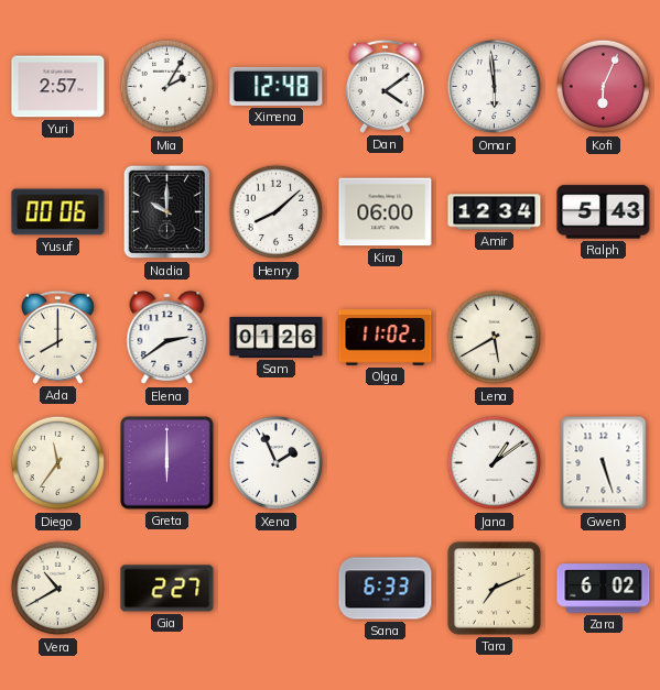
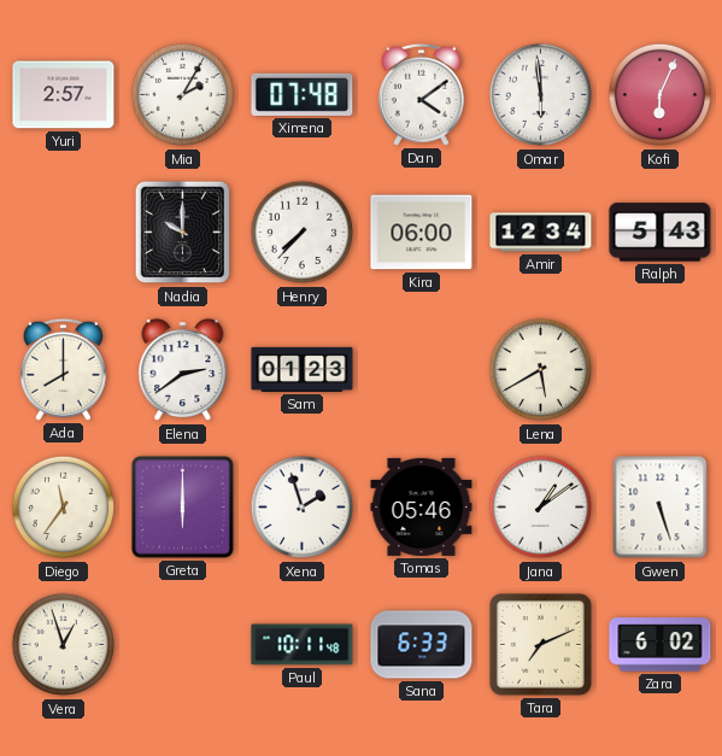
Ximena: 12:48 -> 07:48
Yusuf: 00:06 -> none
Henry: 8:08 -> 7:37
Sam: 01:26 -> 01:23
Olga: 11:02 -> none
Xena: 1:56 -> 1:57
Tomas: none -> 05:46
Vera: 10:40 -> 12:57
Gia: 2:27 -> none
Paul: none -> 10:11
